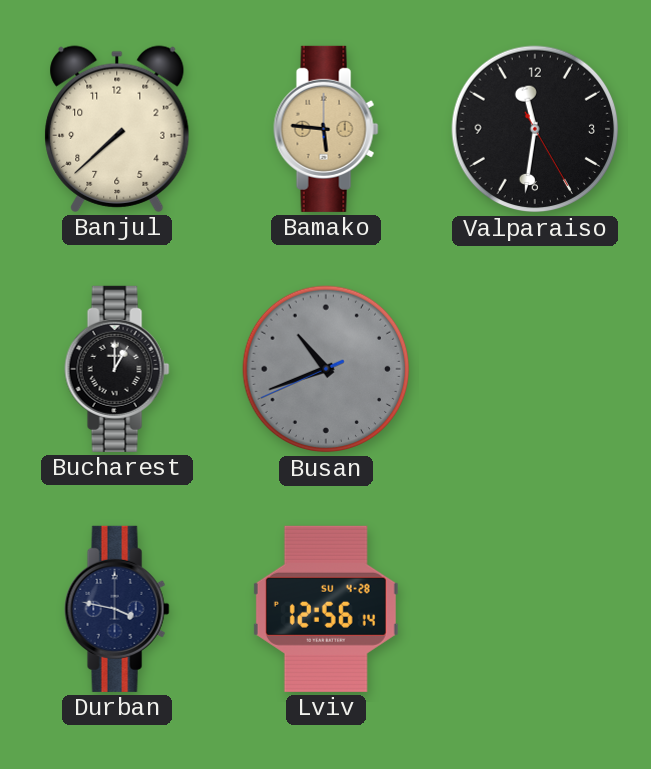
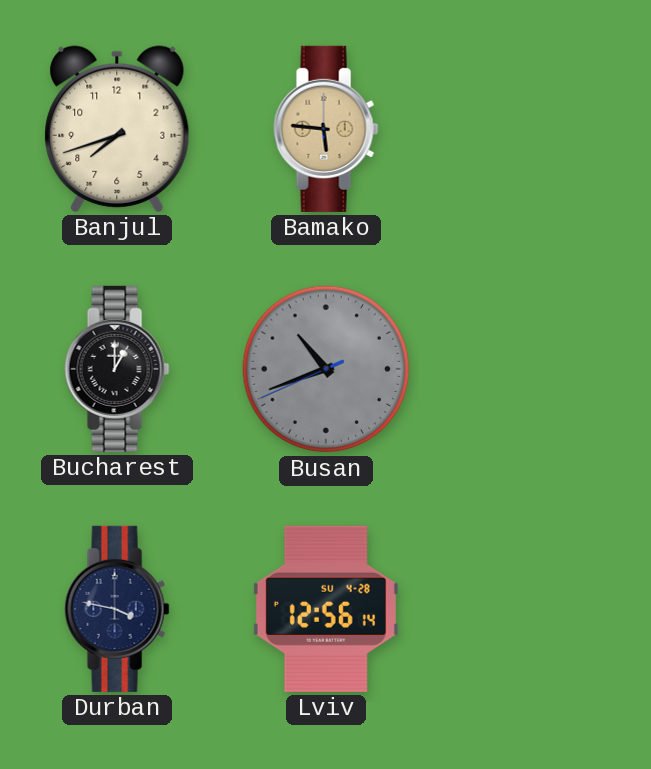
Banjul: 7:38 -> 7:42
Valparaiso: 11:31 -> none
